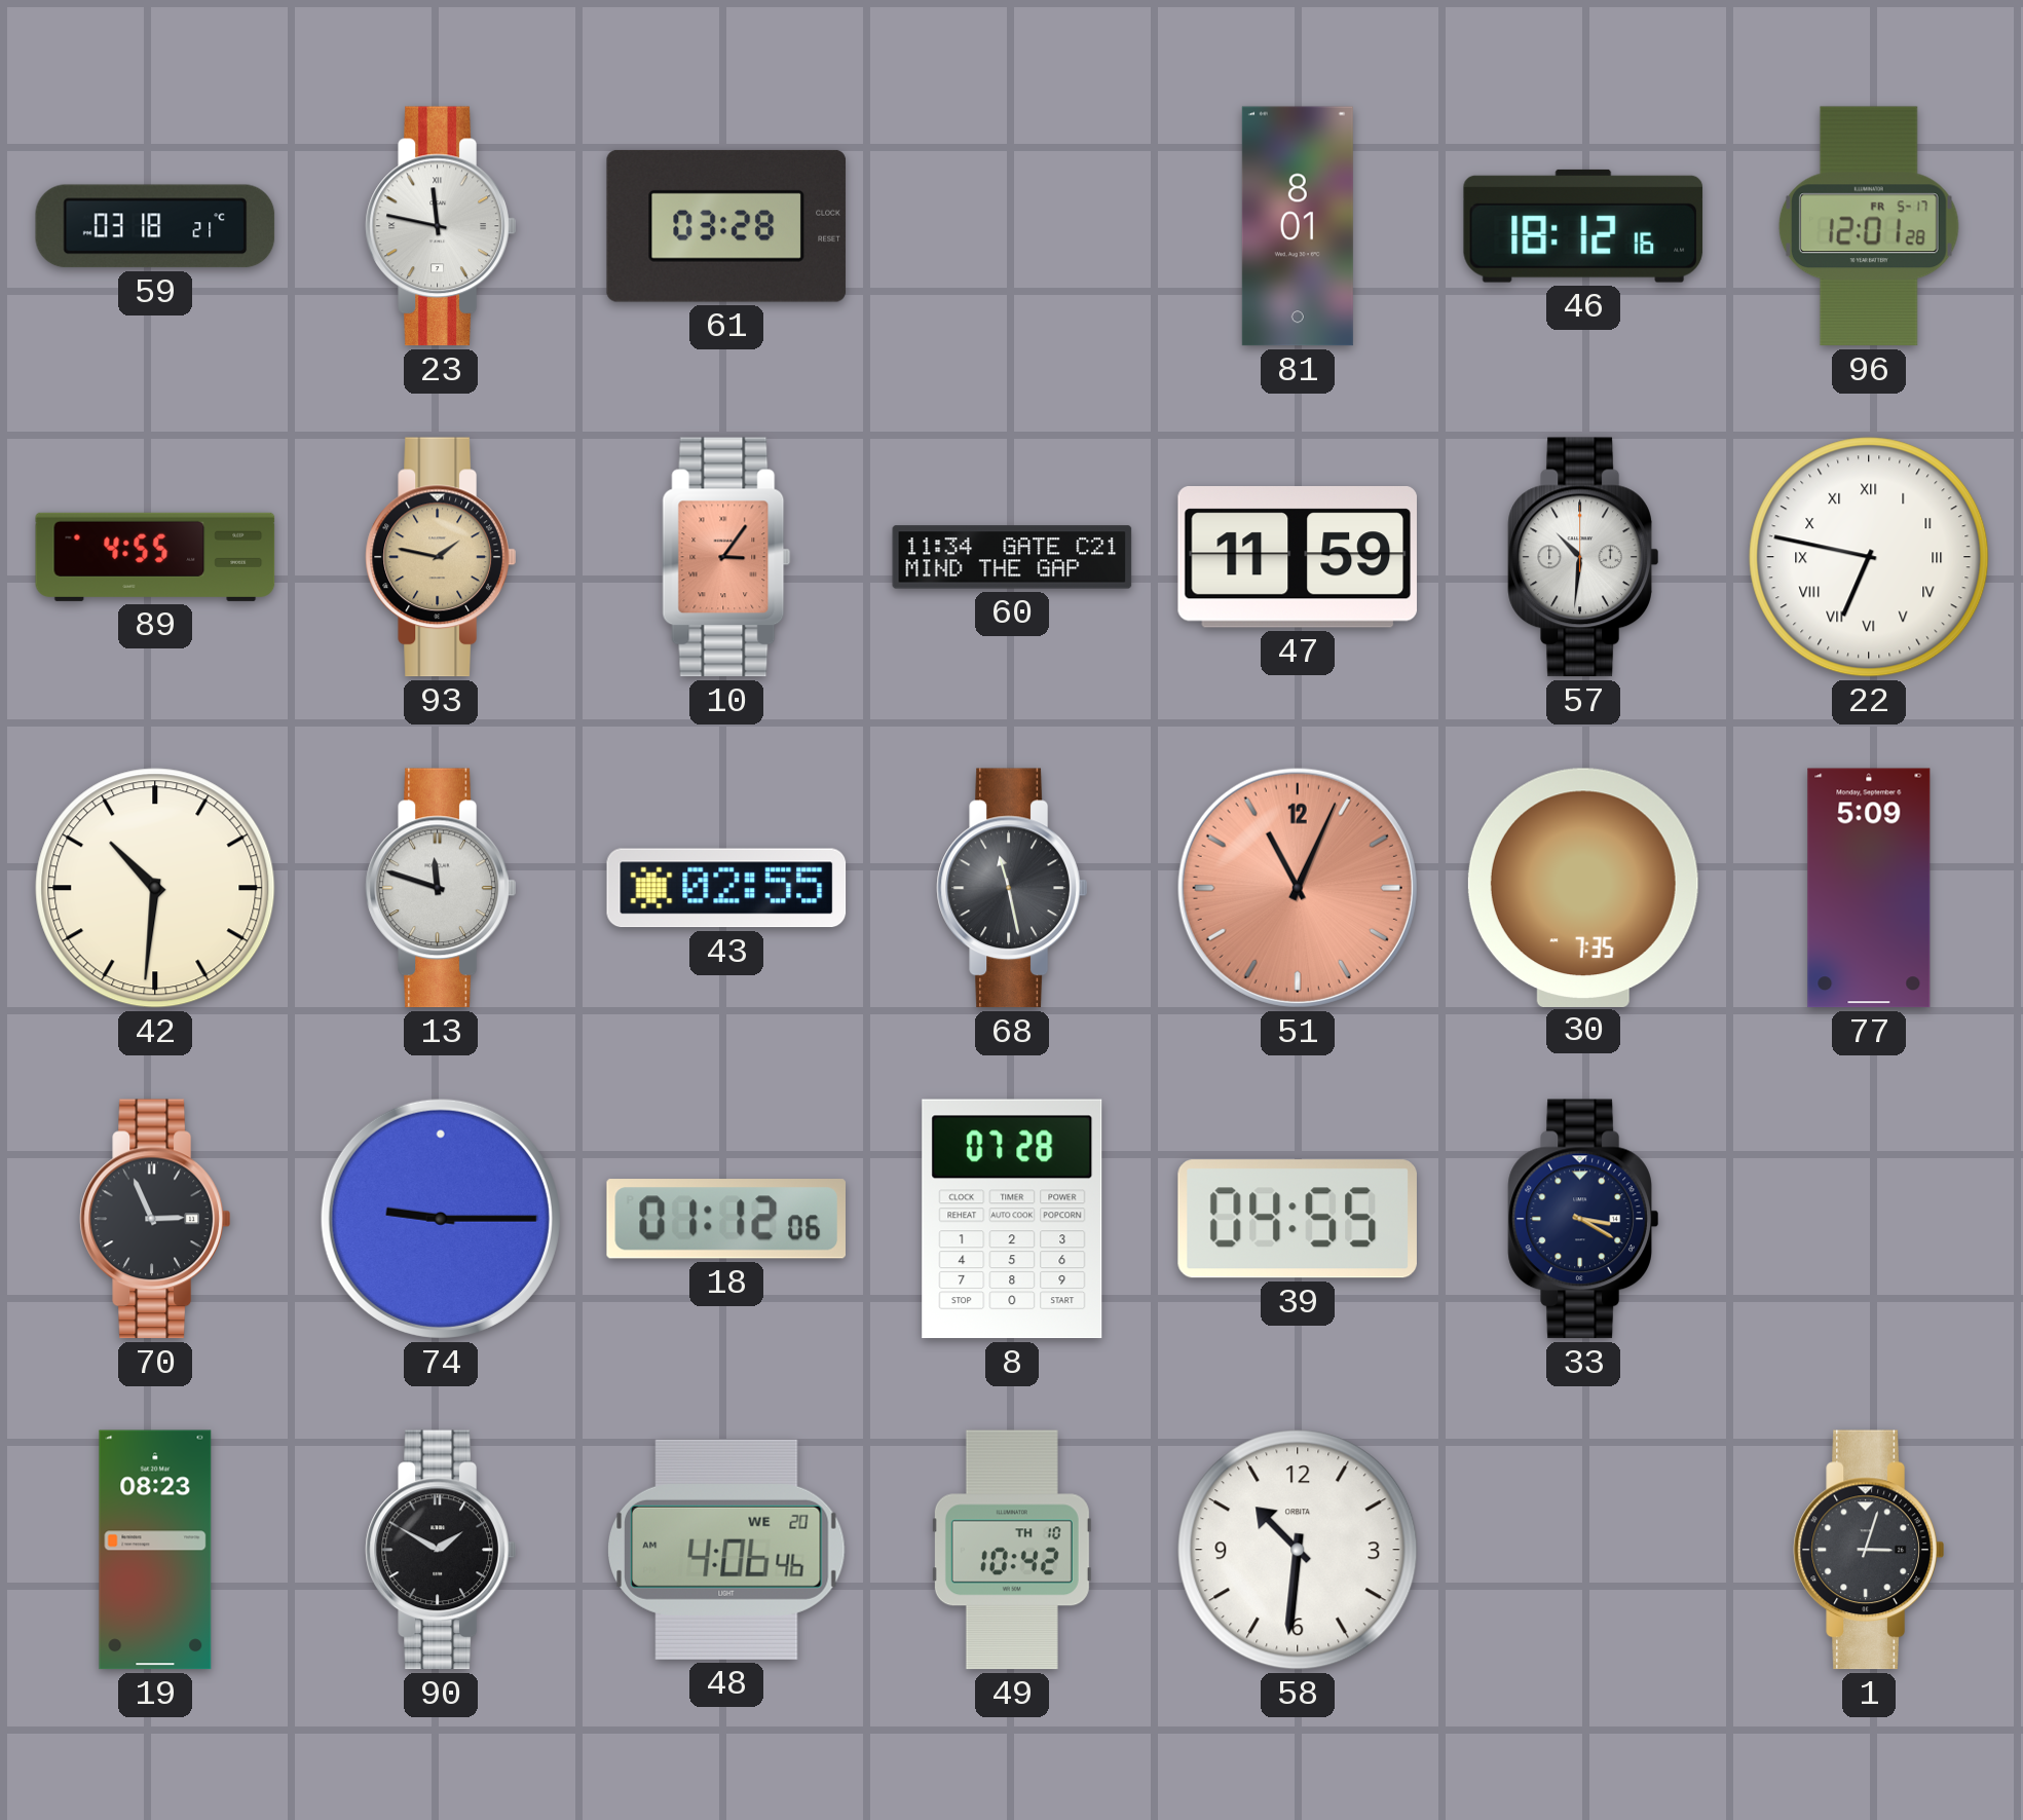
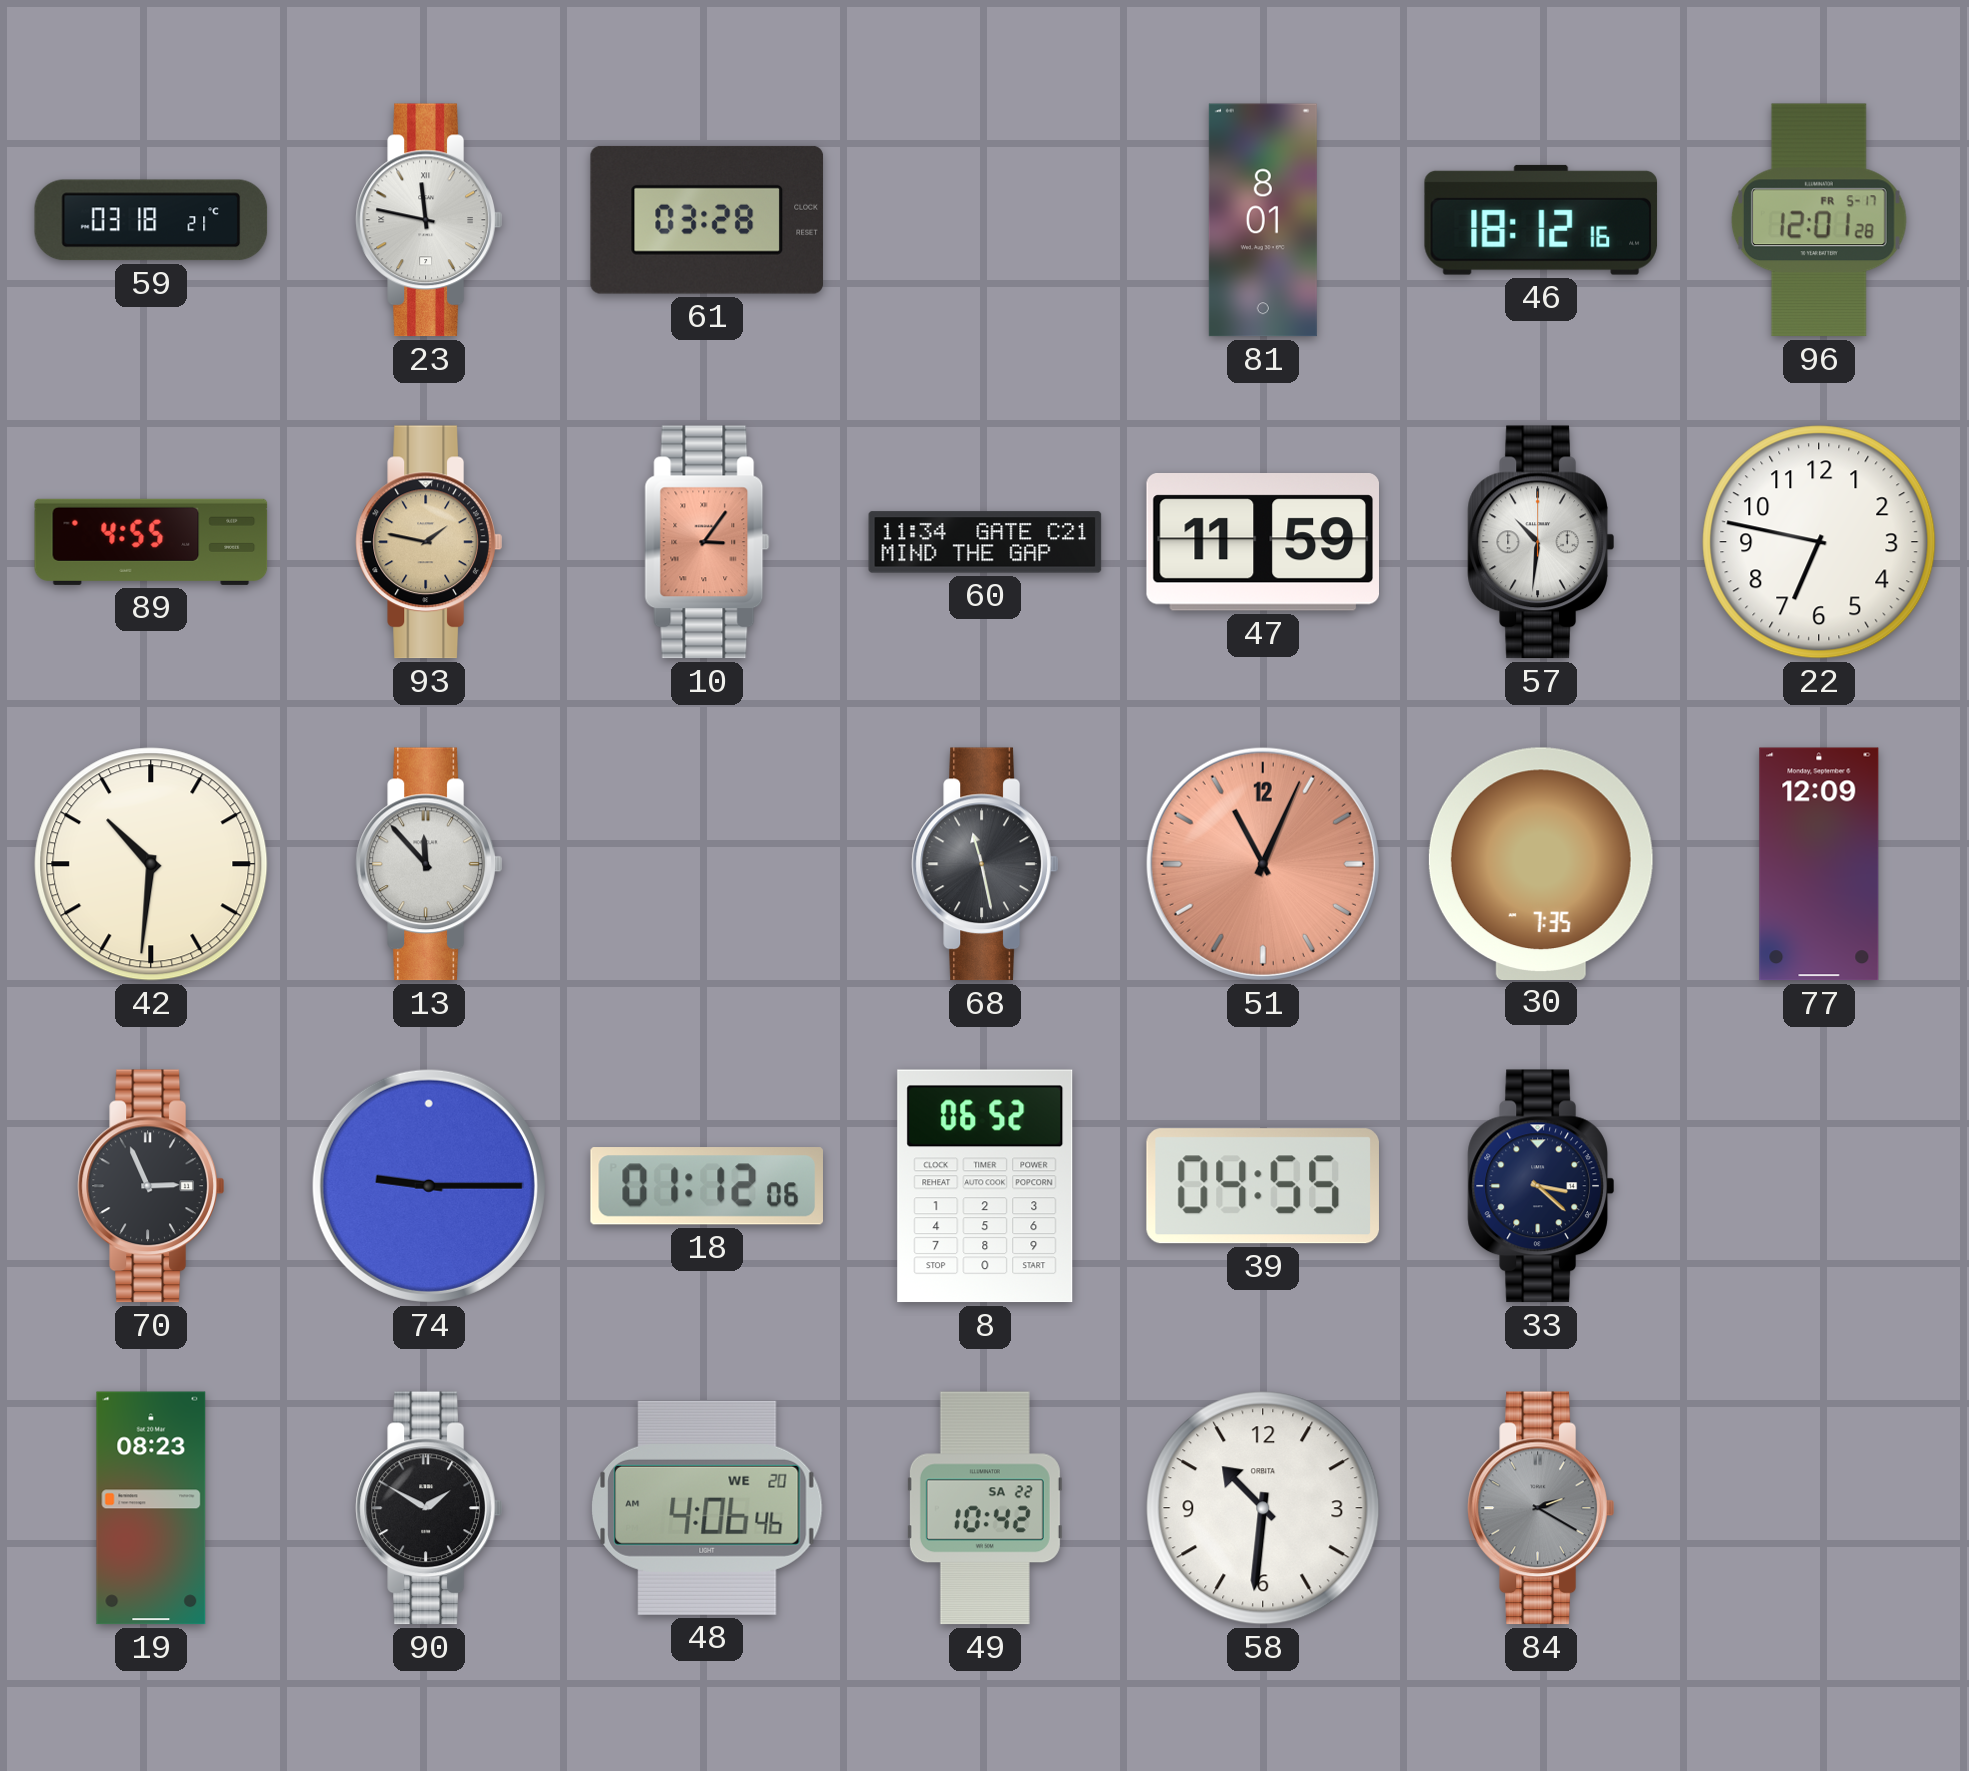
22 numerals: Roman -> Arabic
13: 11:48 -> 11:53
43: 02:55 -> none
77: 5:09 -> 12:09
8: 07:28 -> 06:52
33: 3:20 -> 3:22
49 date: TH 10 -> SA 22
84: none -> 2:20
1: 3:03 -> none
